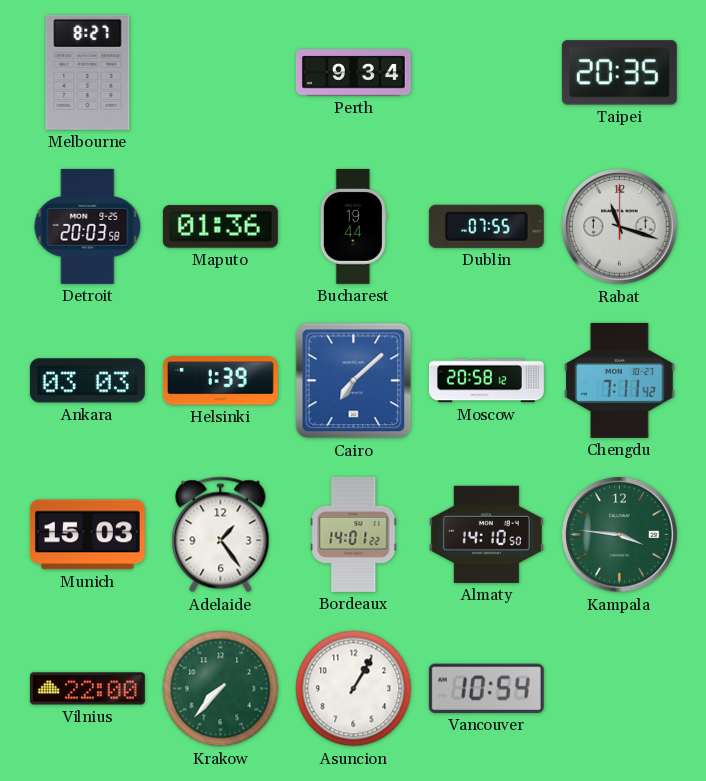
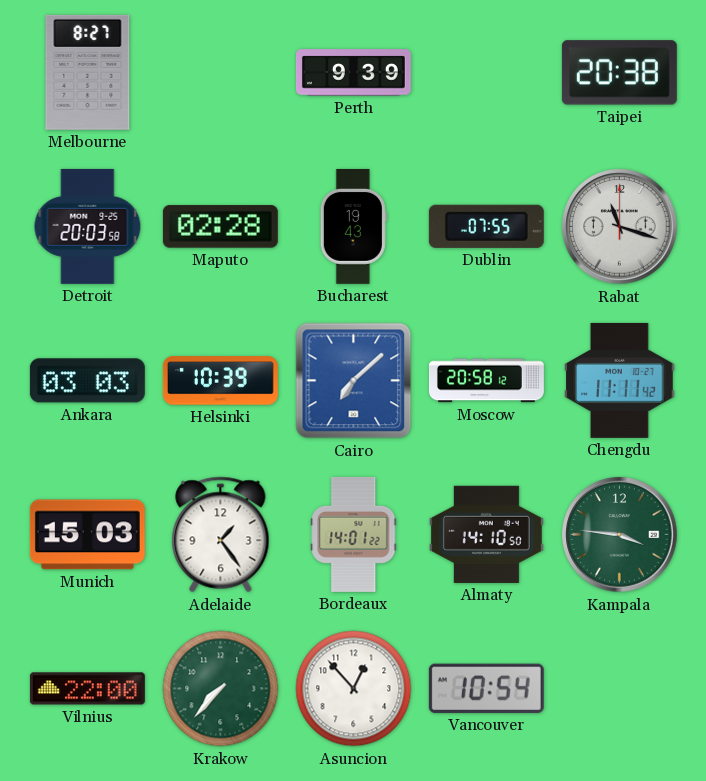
Perth: 9:34 -> 9:39
Taipei: 20:35 -> 20:38
Maputo: 01:36 -> 02:28
Bucharest: 19:44 -> 19:43
Helsinki: 1:39 -> 10:39
Chengdu: 7:11 -> 11:11
Asuncion: 1:05 -> 12:53
